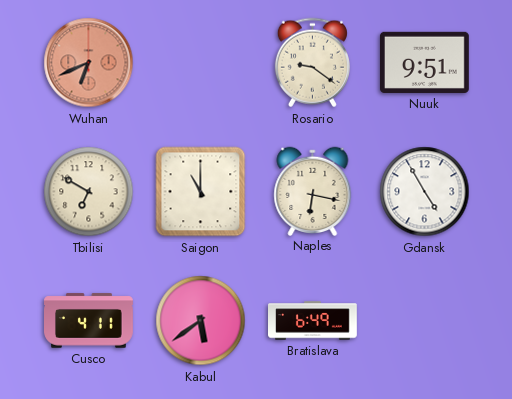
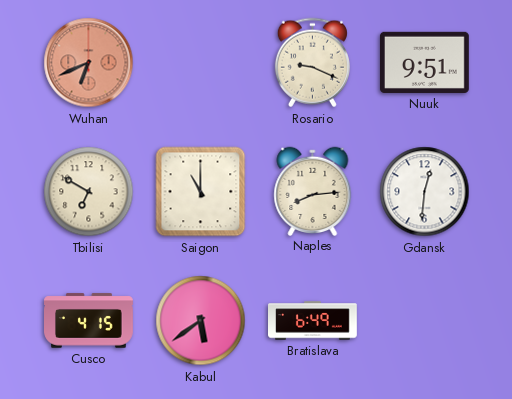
Rosario: 9:21 -> 9:19
Naples: 6:17 -> 8:14
Gdansk: 4:55 -> 12:31
Cusco: 4:11 -> 4:15
